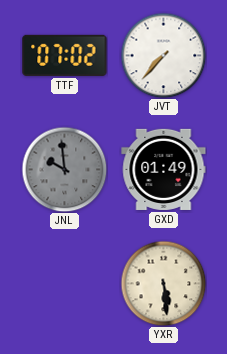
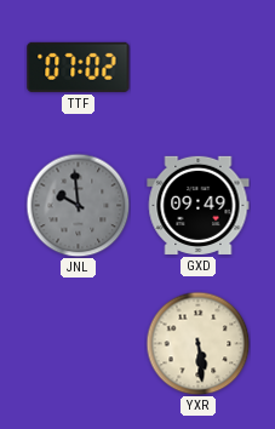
JVT: 7:37 -> none
GXD: 01:49 -> 09:49
